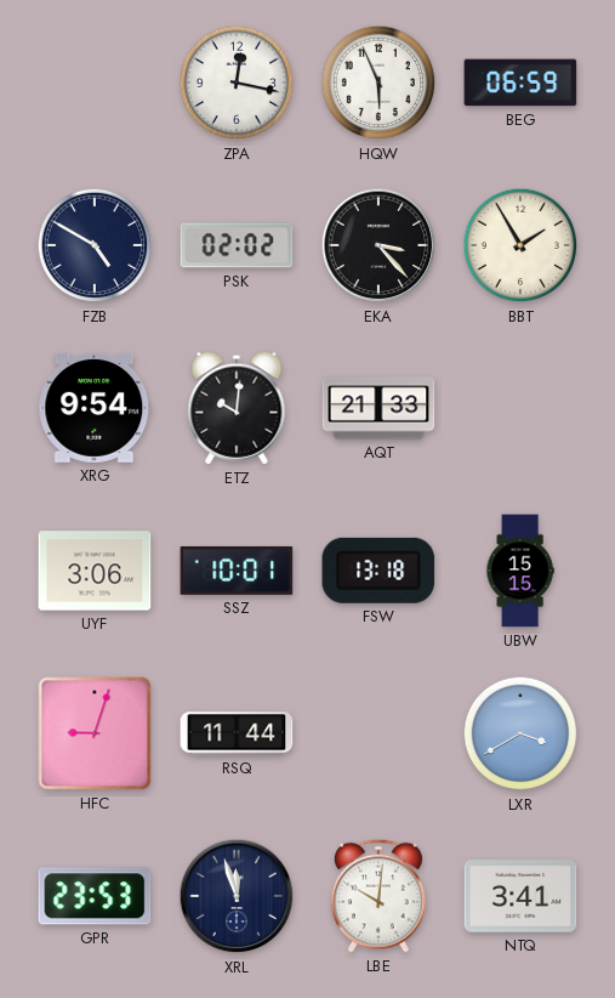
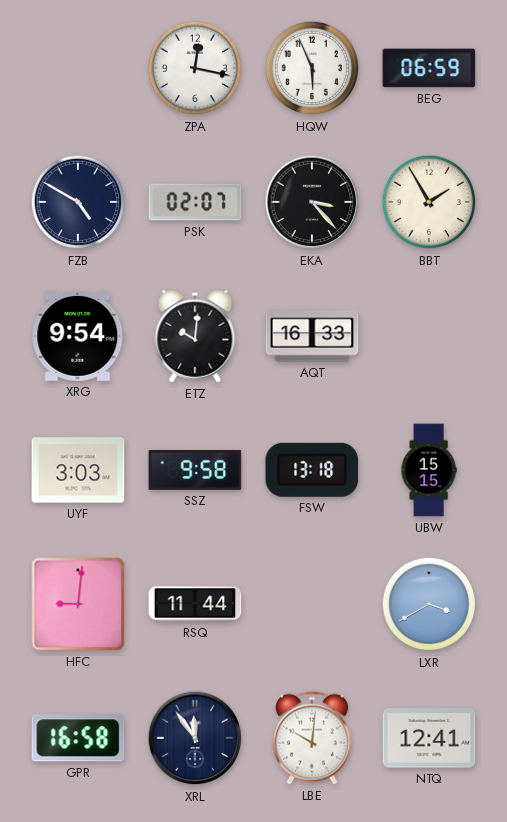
PSK: 02:02 -> 02:07
AQT: 21:33 -> 16:33
UYF: 3:06 -> 3:03
SSZ: 10:01 -> 9:58
HFC: 9:03 -> 9:01
GPR: 23:53 -> 16:58
XRL: 11:57 -> 11:54
NTQ: 3:41 -> 12:41
